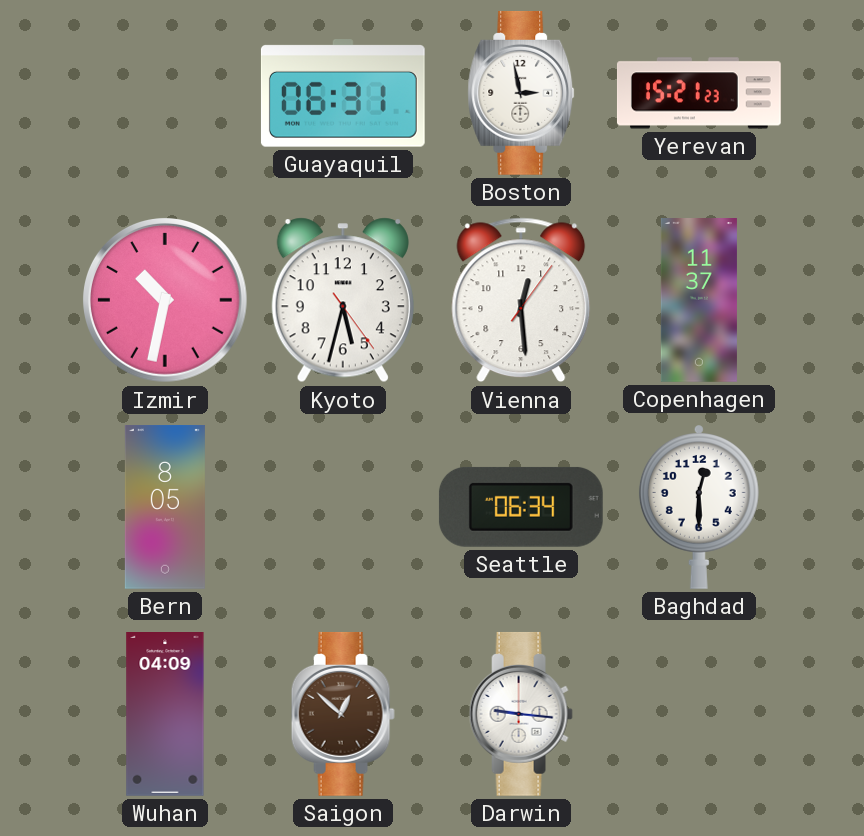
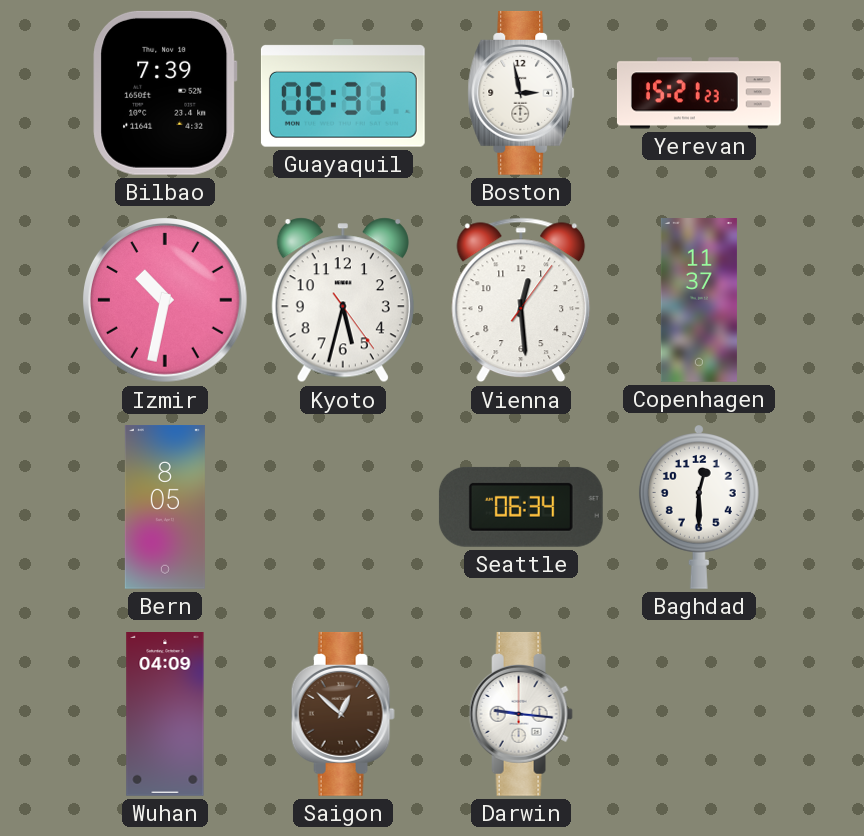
Bilbao: none -> 7:39
